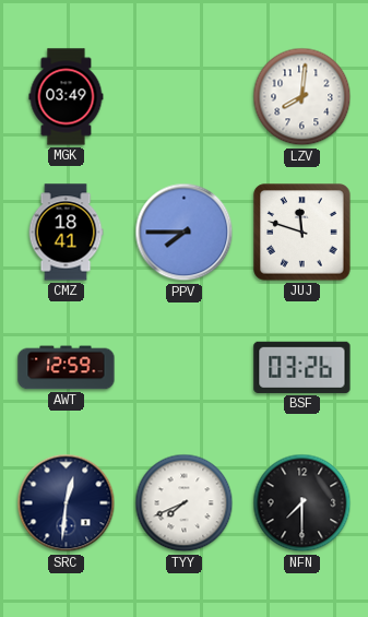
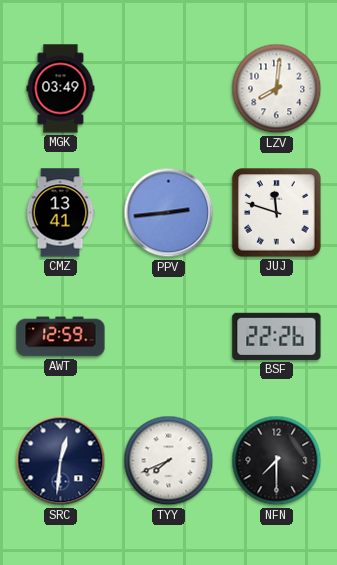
CMZ: 18:41 -> 13:41
PPV: 7:45 -> 2:44
BSF: 03:26 -> 22:26
